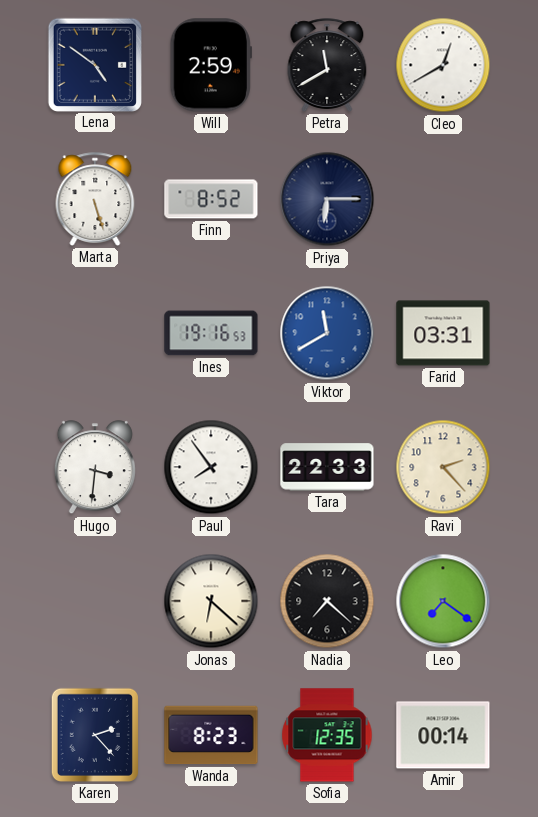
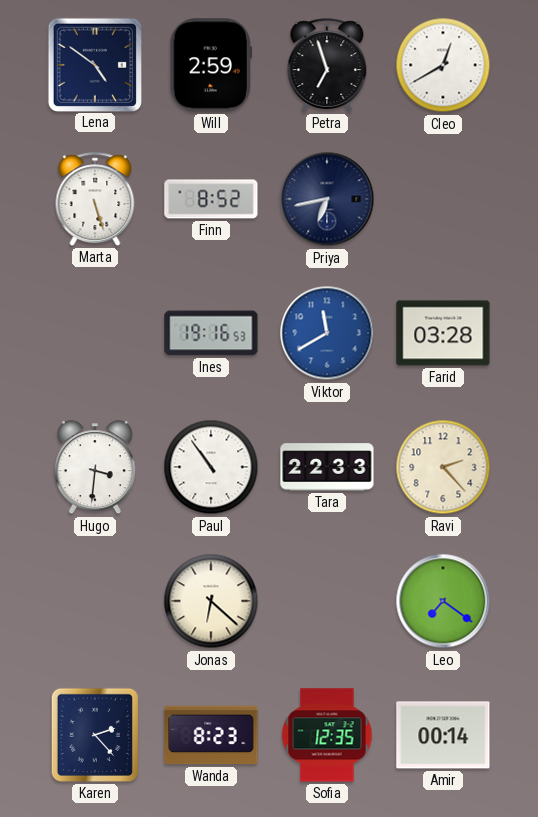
Petra: 11:40 -> 6:57
Priya: 6:15 -> 6:43
Farid: 03:31 -> 03:28
Paul: 7:54 -> 10:54
Nadia: 7:22 -> none
